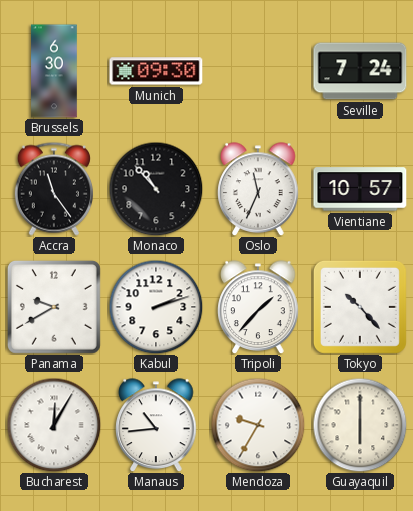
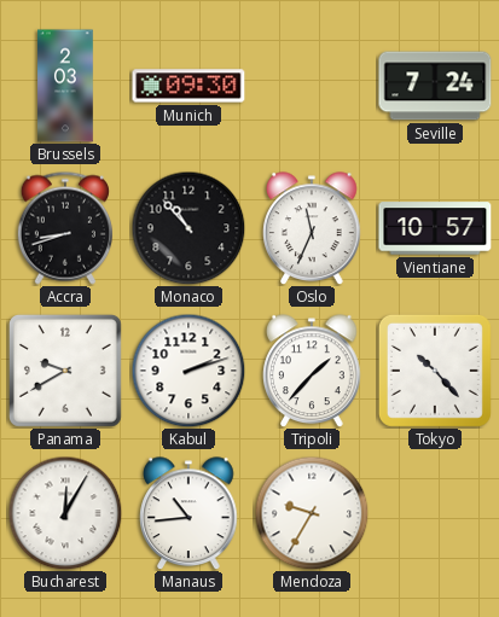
Brussels: 6:30 -> 2:03
Accra: 11:24 -> 8:42
Guayaquil: 6:00 -> none
